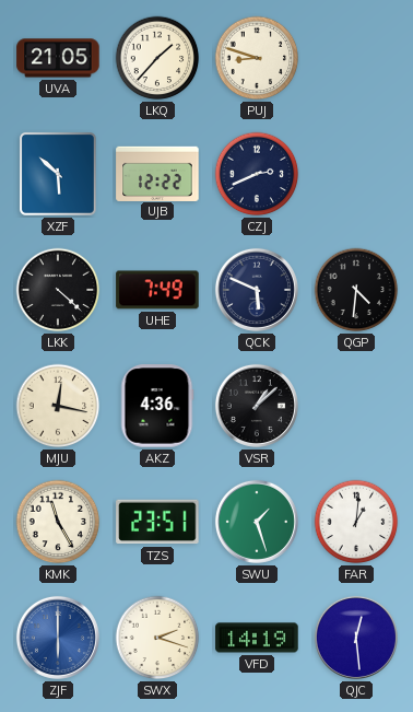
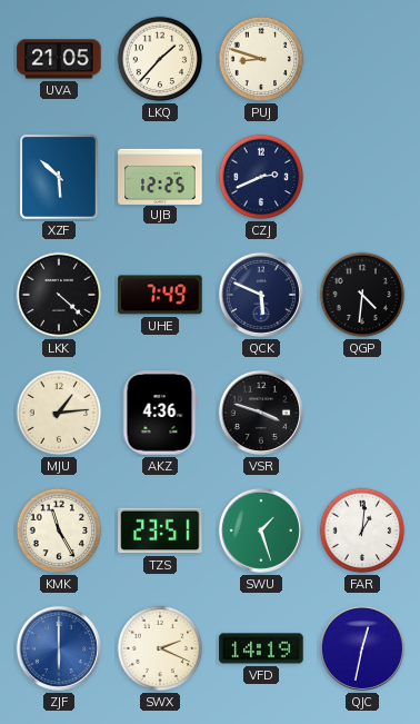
UJB: 12:22 -> 12:25
MJU: 12:17 -> 1:14
VSR: 1:08 -> 3:48
SWX: 2:18 -> 2:19
QJC: 12:29 -> 12:32
